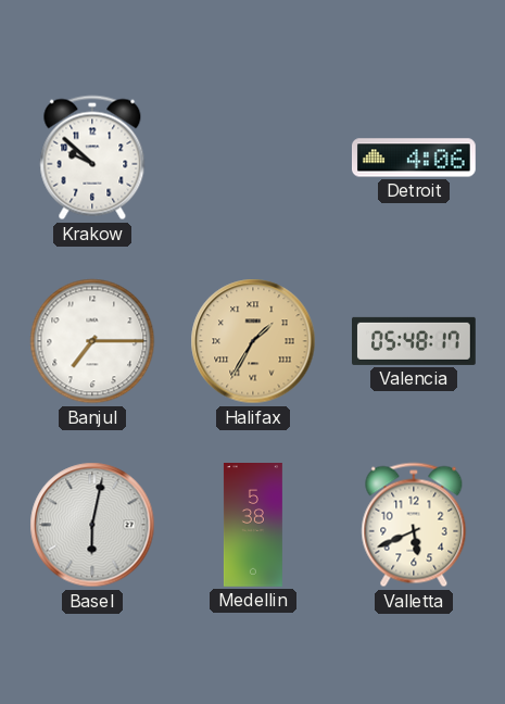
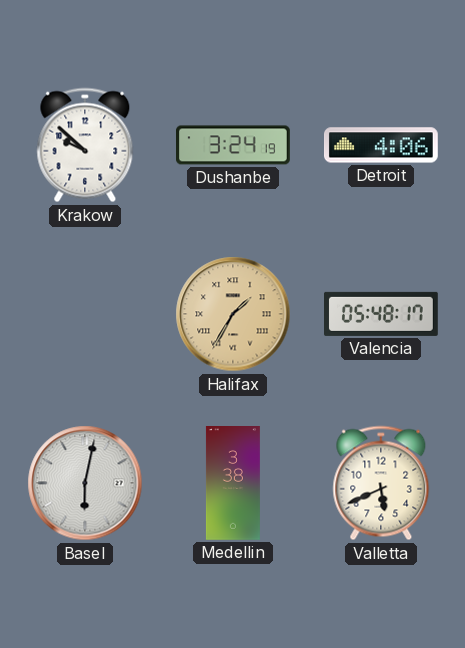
Dushanbe: none -> 3:24
Banjul: 7:15 -> none
Medellin: 5:38 -> 3:38
